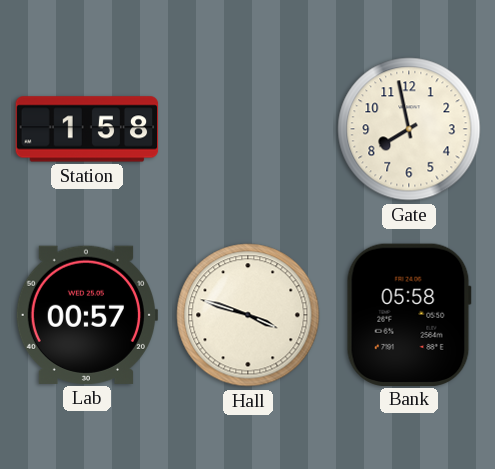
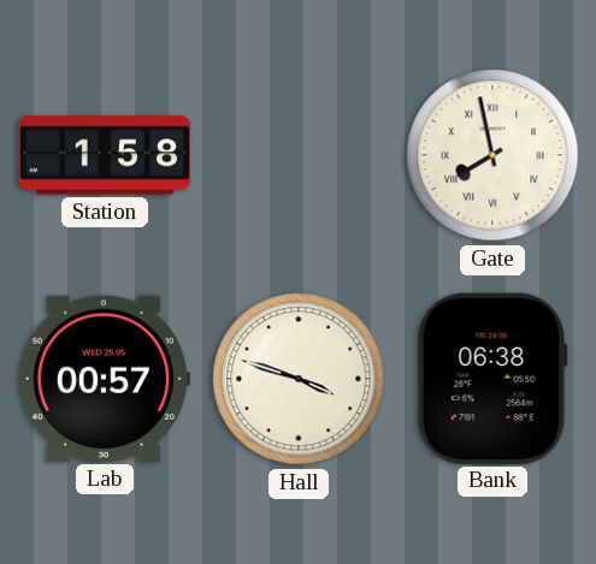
Gate numerals: Arabic -> Roman
Bank: 05:58 -> 06:38
